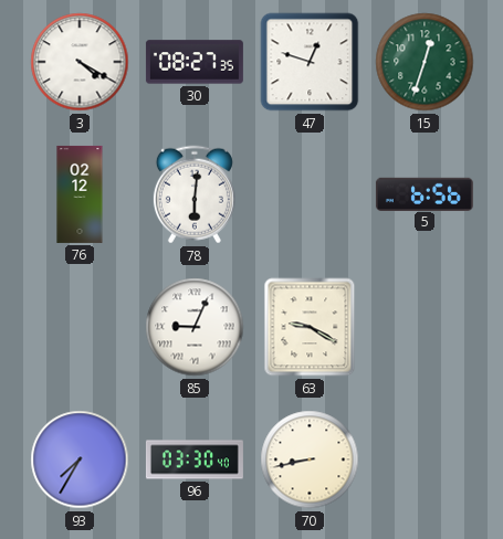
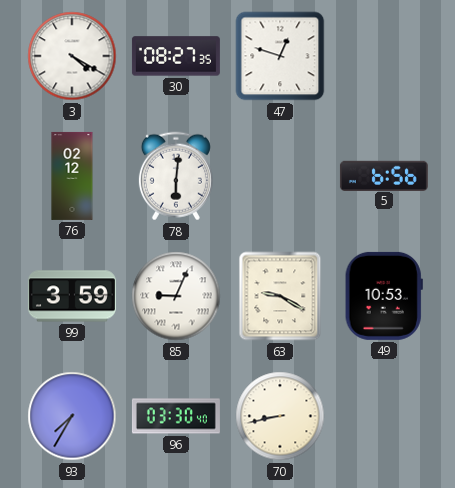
15: 12:33 -> none
99: none -> 3:59
49: none -> 10:53
